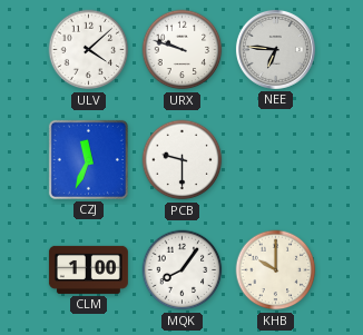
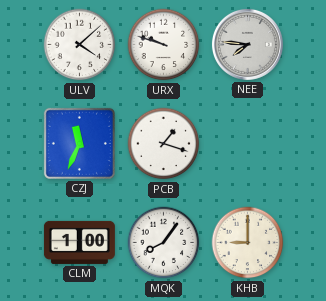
NEE: 6:46 -> 7:46
PCB: 9:30 -> 1:18
KHB: 10:00 -> 9:00
